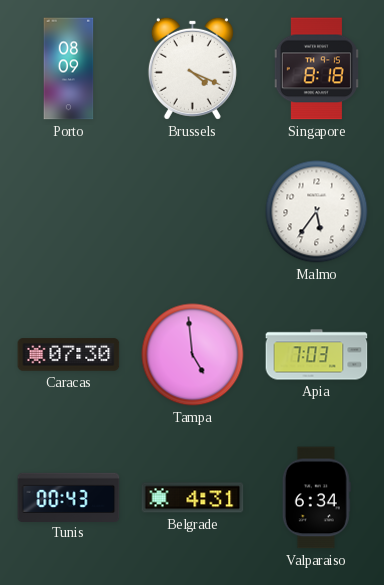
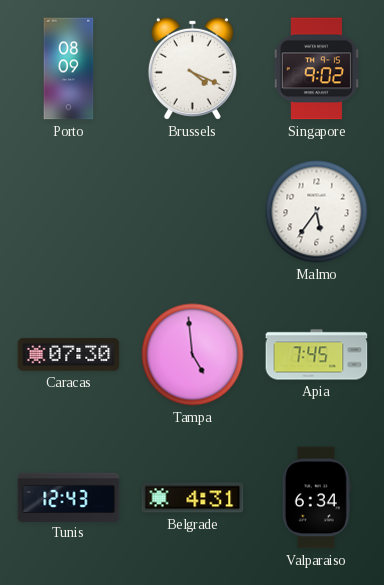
Singapore: 8:18 -> 9:02
Apia: 7:03 -> 7:45
Tunis: 00:43 -> 12:43
